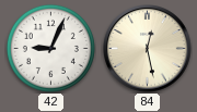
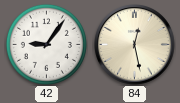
42: 9:04 -> 9:06
